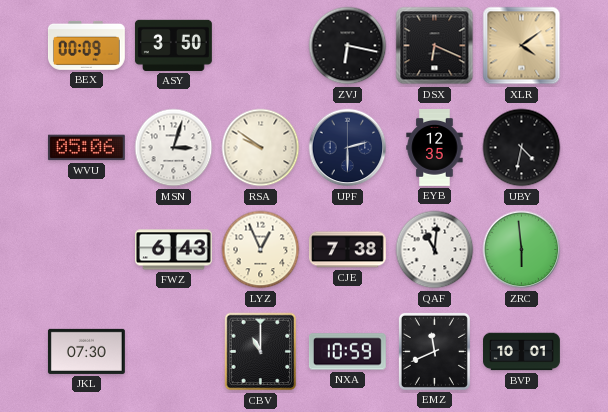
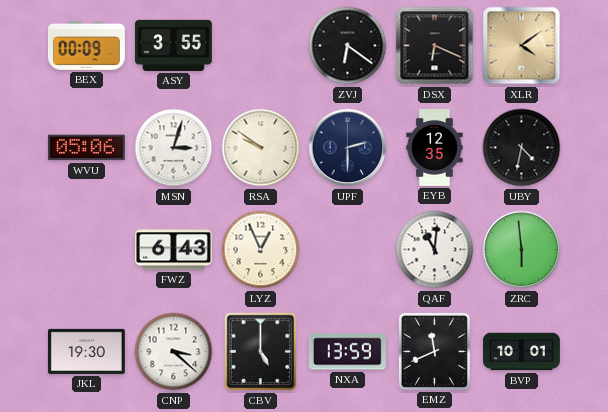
ASY: 3:50 -> 3:55
ZVJ: 6:17 -> 6:21
CJE: 7:38 -> none
JKL: 07:30 -> 19:30
CNP: none -> 3:22
CBV: 11:00 -> 5:00
NXA: 10:59 -> 13:59
